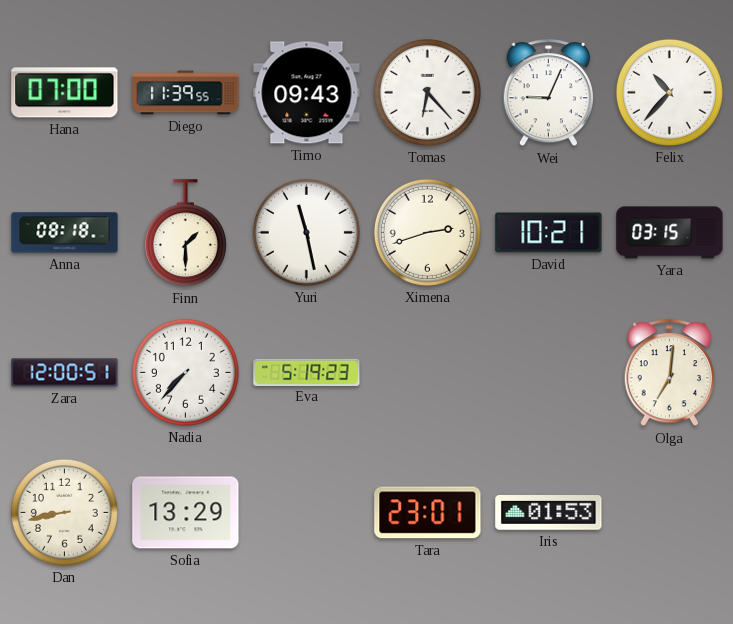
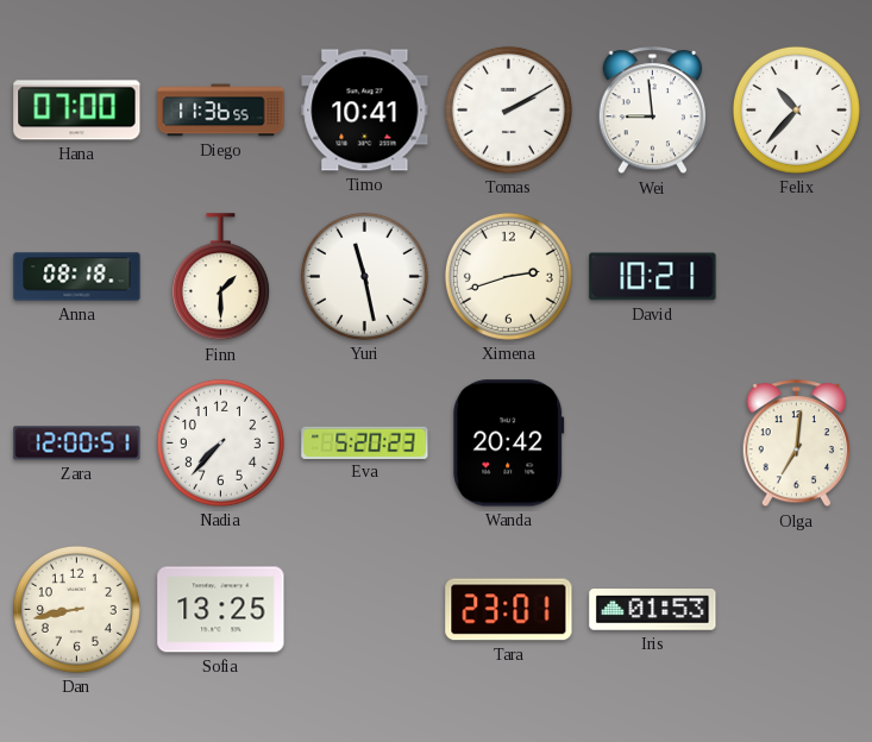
Diego: 11:39 -> 11:36
Timo: 09:43 -> 10:41
Tomas: 6:23 -> 2:10
Wei: 9:04 -> 8:59
Yara: 03:15 -> none
Eva: 5:19 -> 5:20
Wanda: none -> 20:42
Sofia: 13:29 -> 13:25
